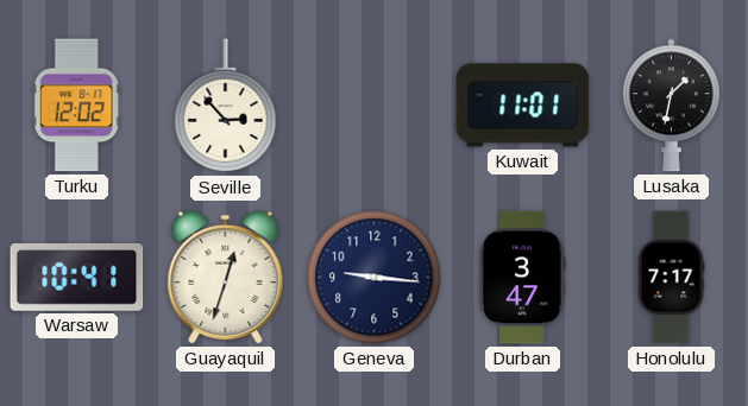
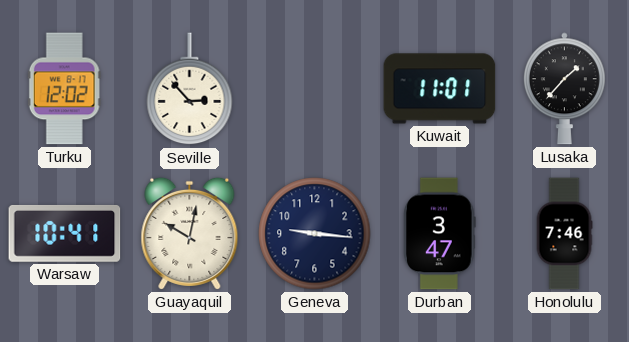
Lusaka: 1:32 -> 1:37
Guayaquil: 12:33 -> 10:02
Honolulu: 7:17 -> 7:46
